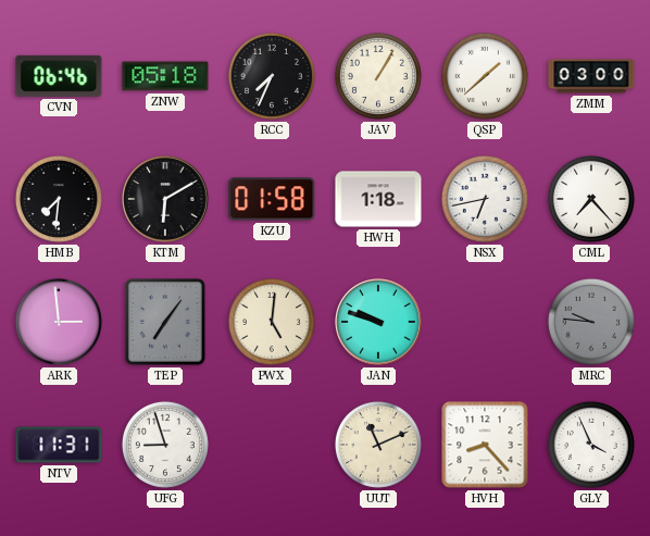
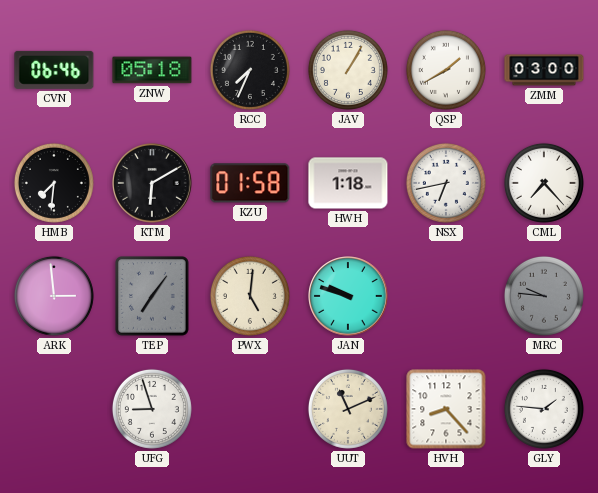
QSP: 1:38 -> 1:40
NTV: 11:31 -> none
GLY: 3:56 -> 1:46
